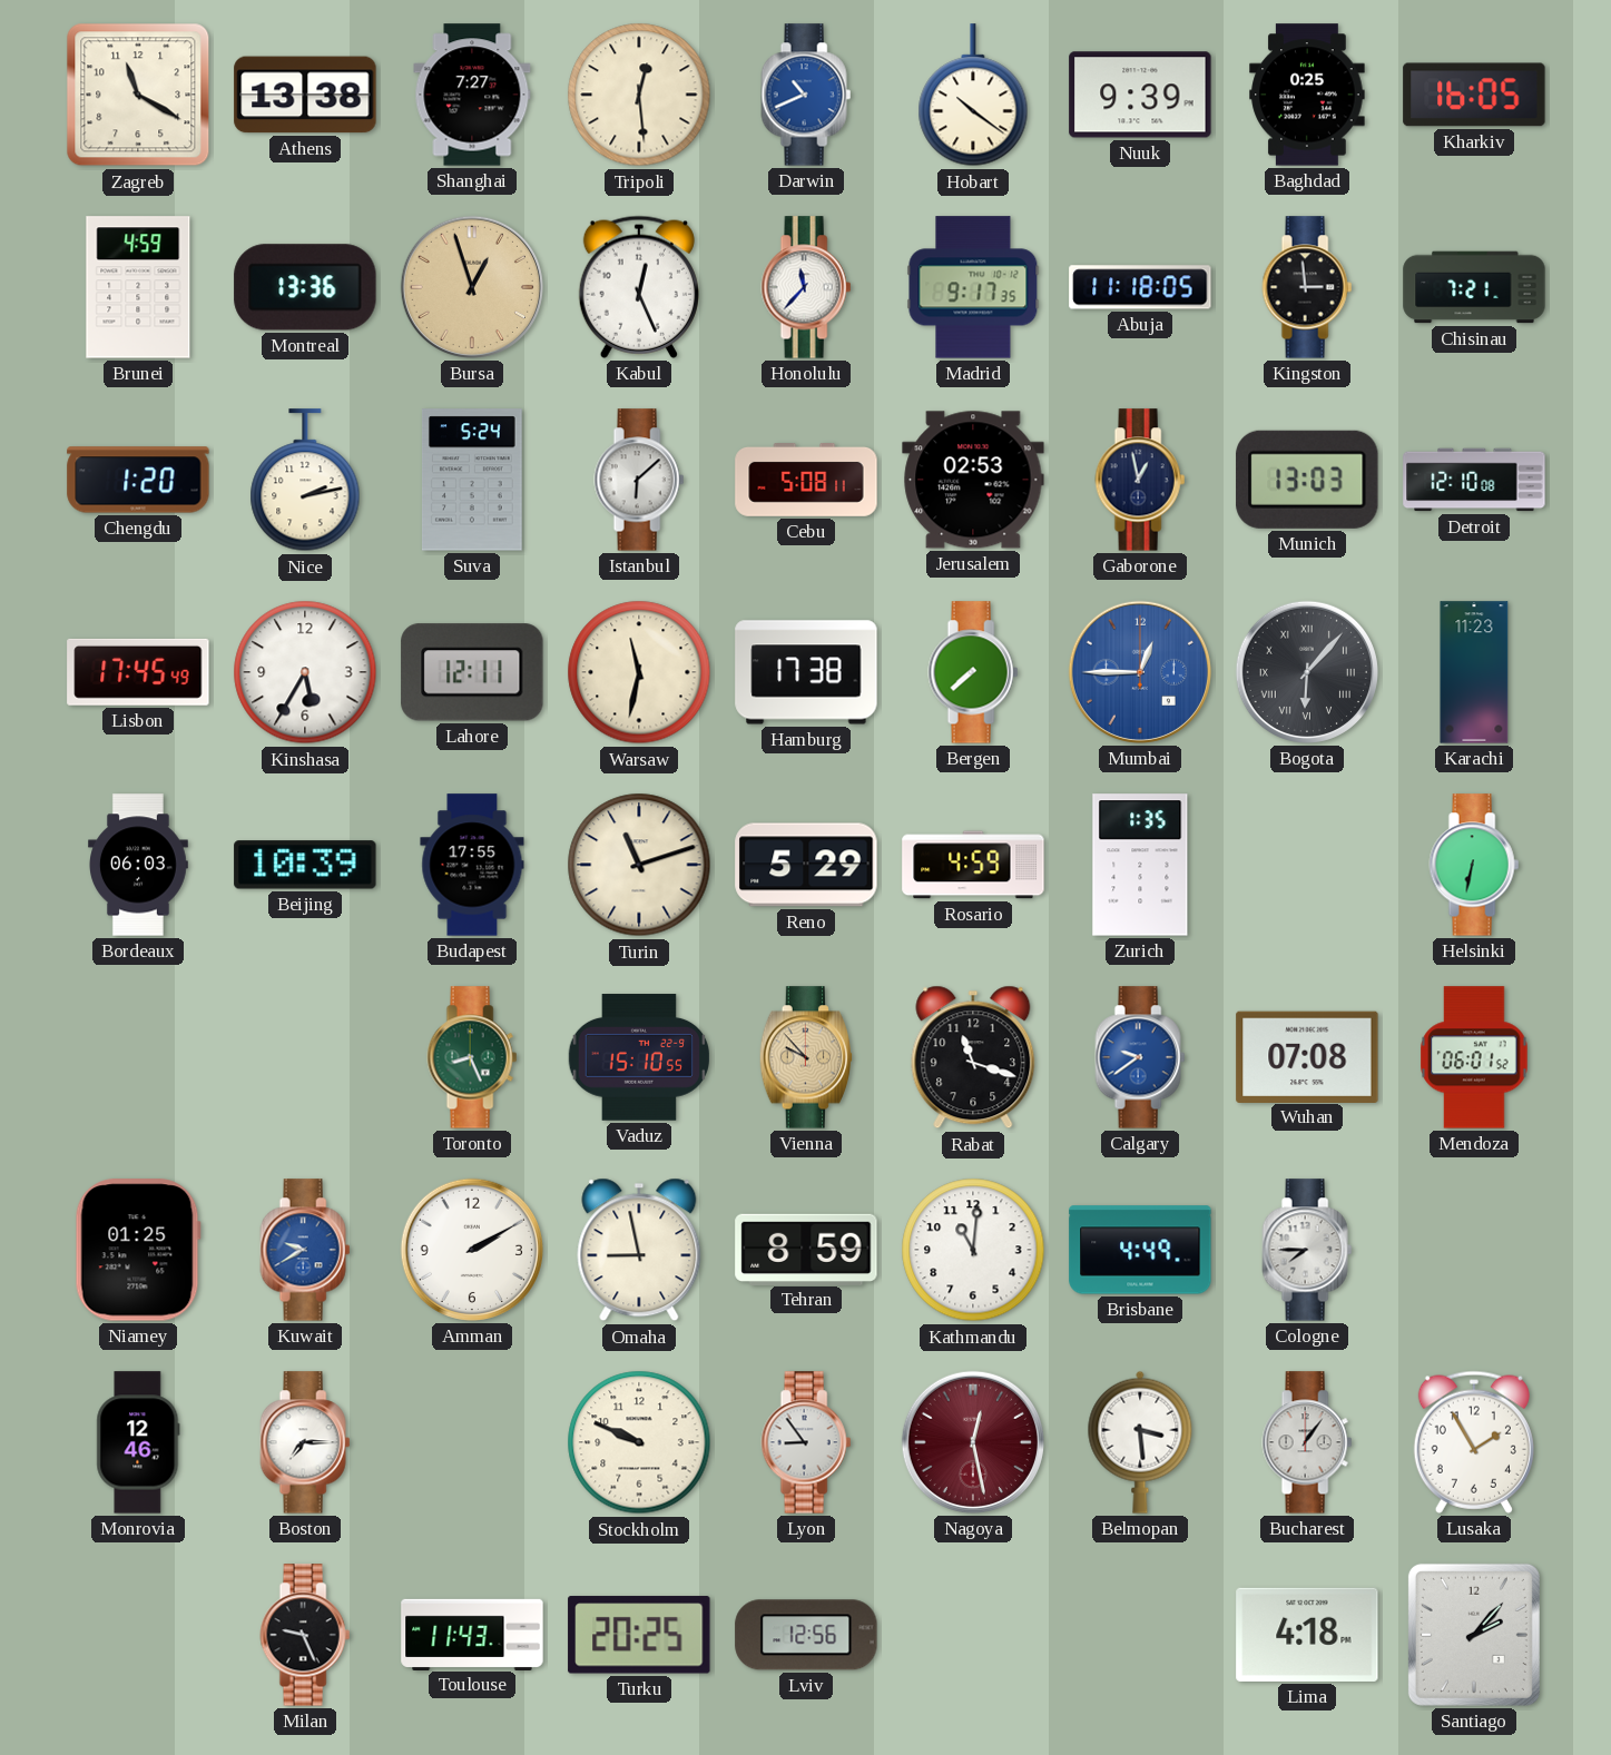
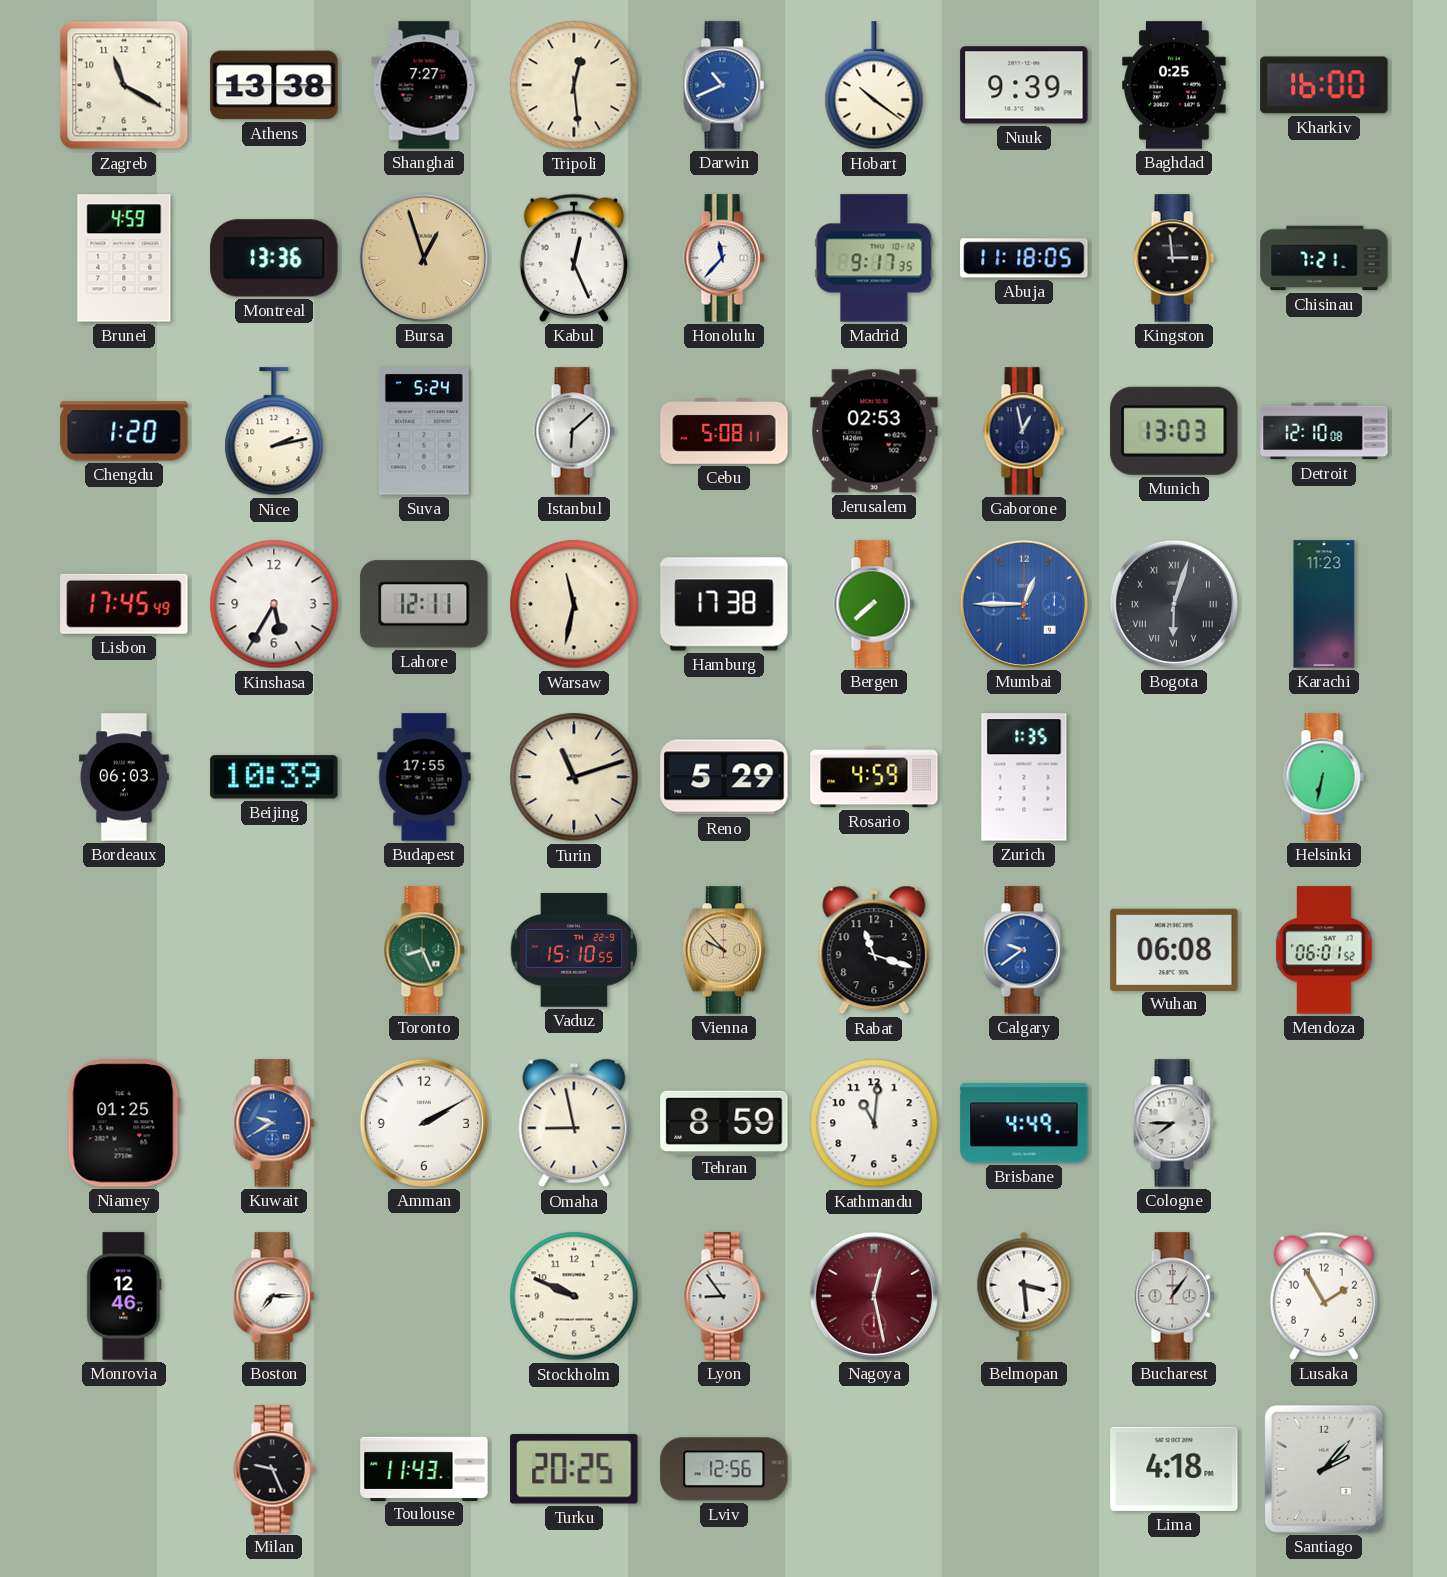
Kharkiv: 16:05 -> 16:00
Bogota: 6:07 -> 6:03
Wuhan: 07:08 -> 06:08
